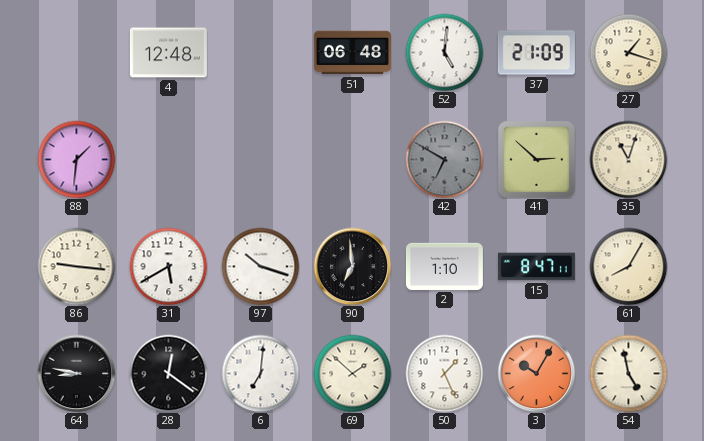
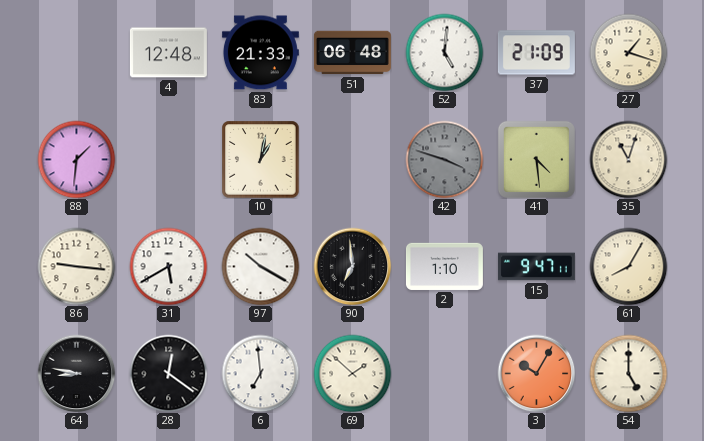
83: none -> 21:33
10: none -> 1:02
42: 6:50 -> 3:48
41: 2:52 -> 4:29
97: 10:18 -> 10:20
15: 8:47 -> 9:47
6: 7:01 -> 6:59
50: 1:26 -> none
54: 4:58 -> 5:00
